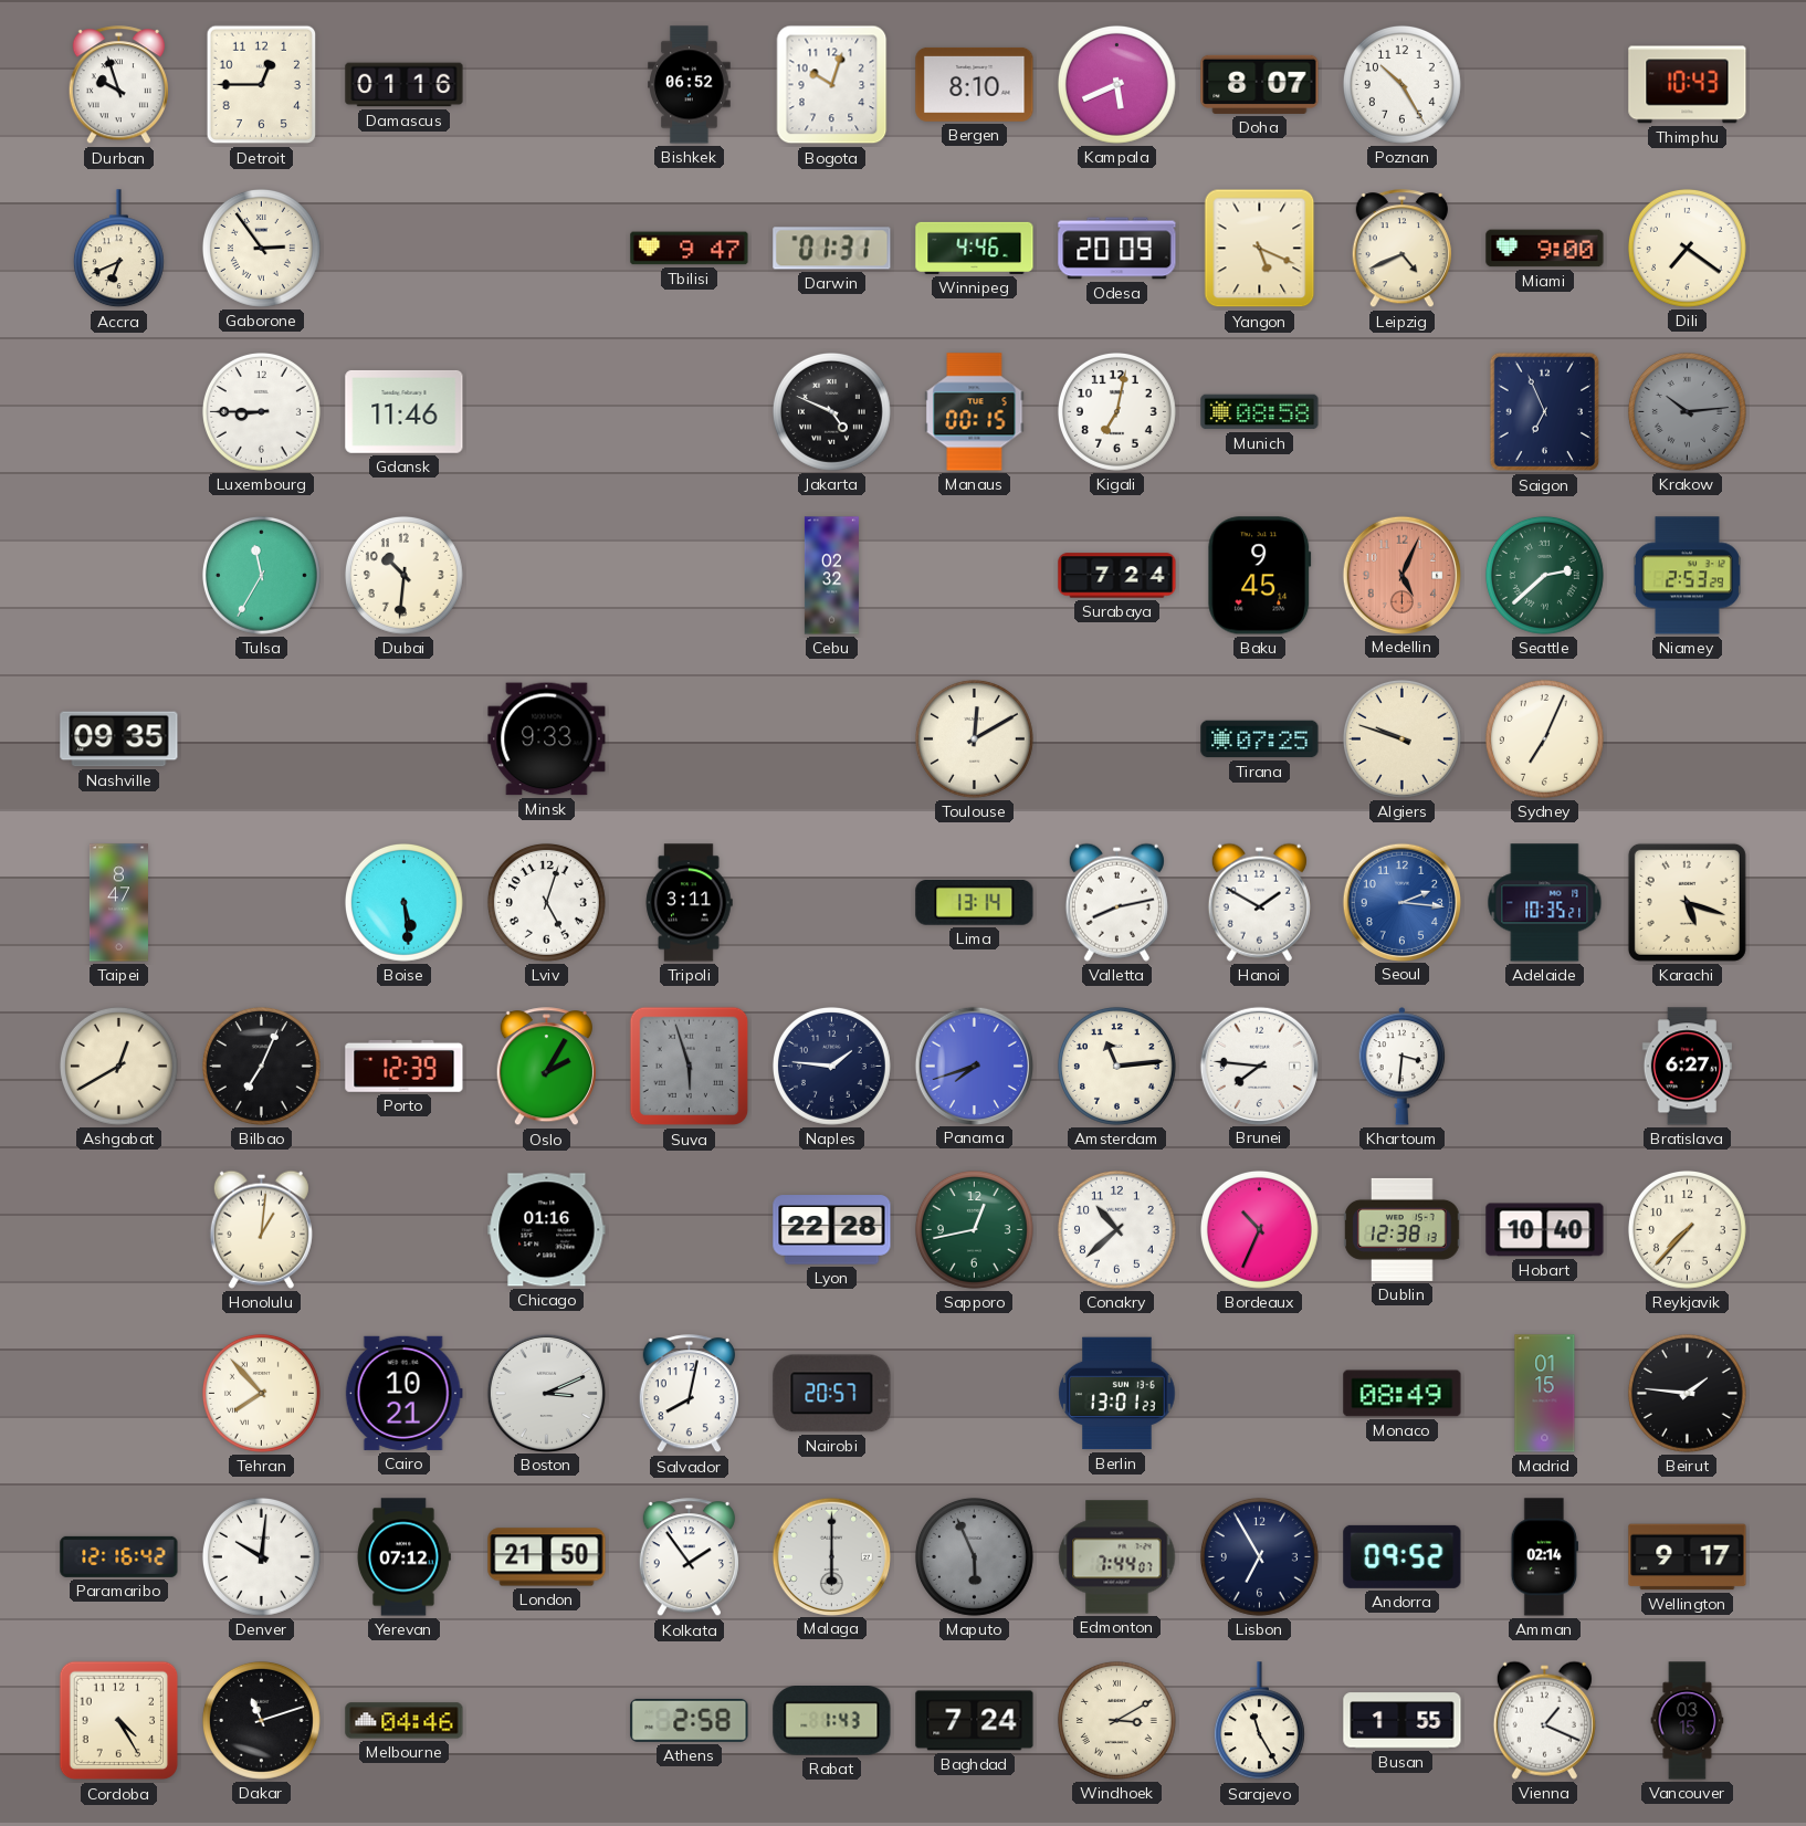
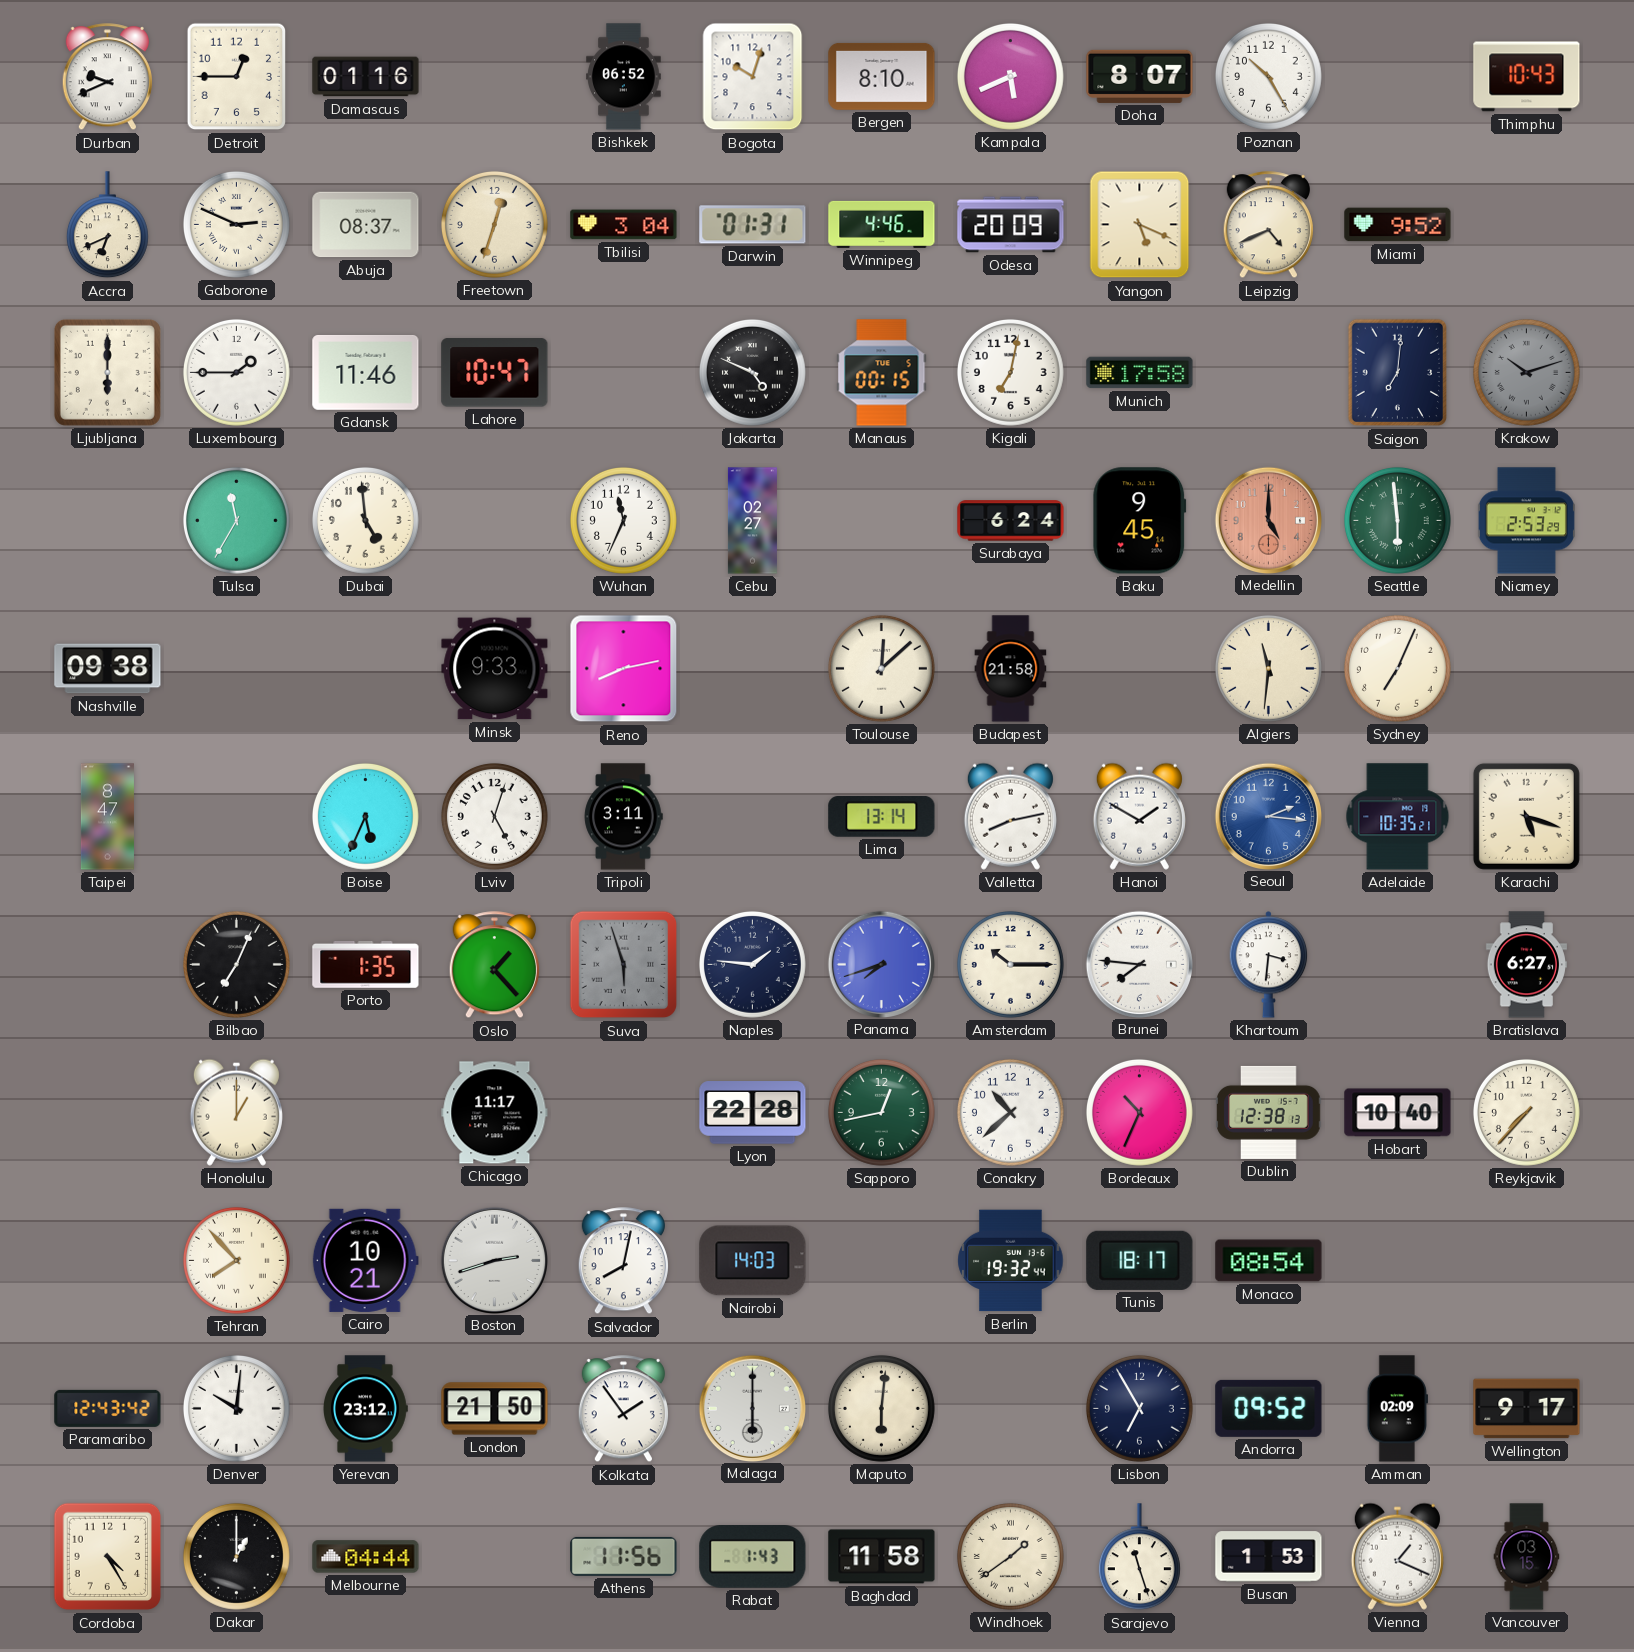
Durban: 9:57 -> 9:41
Gaborone: 2:54 -> 2:49
Abuja: none -> 08:37
Freetown: none -> 12:33
Tbilisi: 9:47 -> 3:04
Miami: 9:00 -> 9:52
Dili: 7:21 -> none
Ljubljana: none -> 6:00
Luxembourg: 8:45 -> 1:45
Lahore: none -> 10:47
Munich: 08:58 -> 17:58
Saigon: 6:56 -> 7:01
Krakow: 10:14 -> 10:12
Dubai: 10:31 -> 4:59
Wuhan: none -> 11:34
Cebu: 02:32 -> 02:27
Surabaya: 7:24 -> 6:24
Medellin: 5:04 -> 5:00
Seattle: 2:38 -> 5:59
Nashville: 09:35 -> 09:38
Reno: none -> 8:13
Toulouse: 12:10 -> 12:08
Budapest: none -> 21:58
Tirana: 07:25 -> none
Algiers: 9:48 -> 11:31
Boise: 5:29 -> 5:34
Ashgabat: 12:40 -> none
Porto: 12:39 -> 1:35
Oslo: 2:05 -> 1:23
Amsterdam: 11:14 -> 10:15
Honolulu: 1:01 -> 1:00
Chicago: 01:16 -> 11:17
Boston: 3:11 -> 2:42
Nairobi: 20:57 -> 14:03
Berlin: 13:01 -> 19:32
Tunis: none -> 18:17
Monaco: 08:49 -> 08:54
Madrid: 01:15 -> none
Beirut: 1:46 -> none
Paramaribo: 12:16 -> 12:43
Yerevan: 07:12 -> 23:12
Maputo: 5:56 -> 6:01
Maputo dial: grey -> cream
Edmonton: 7:44 -> none
Amman: 02:14 -> 02:09
Dakar: 11:12 -> 1:00
Melbourne: 04:46 -> 04:44
Athens: 2:58 -> 11:56
Baghdad: 7:24 -> 11:58
Windhoek: 3:10 -> 1:39
Sarajevo: 11:25 -> 11:27
Busan: 1:55 -> 1:53
